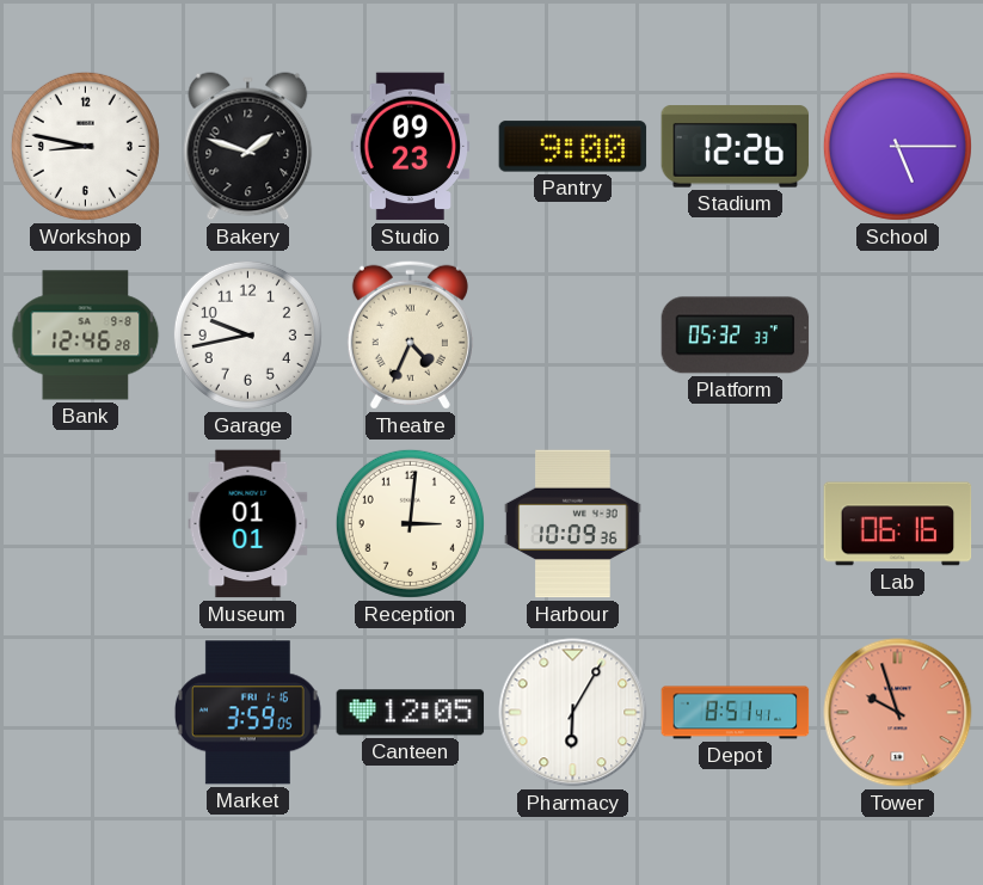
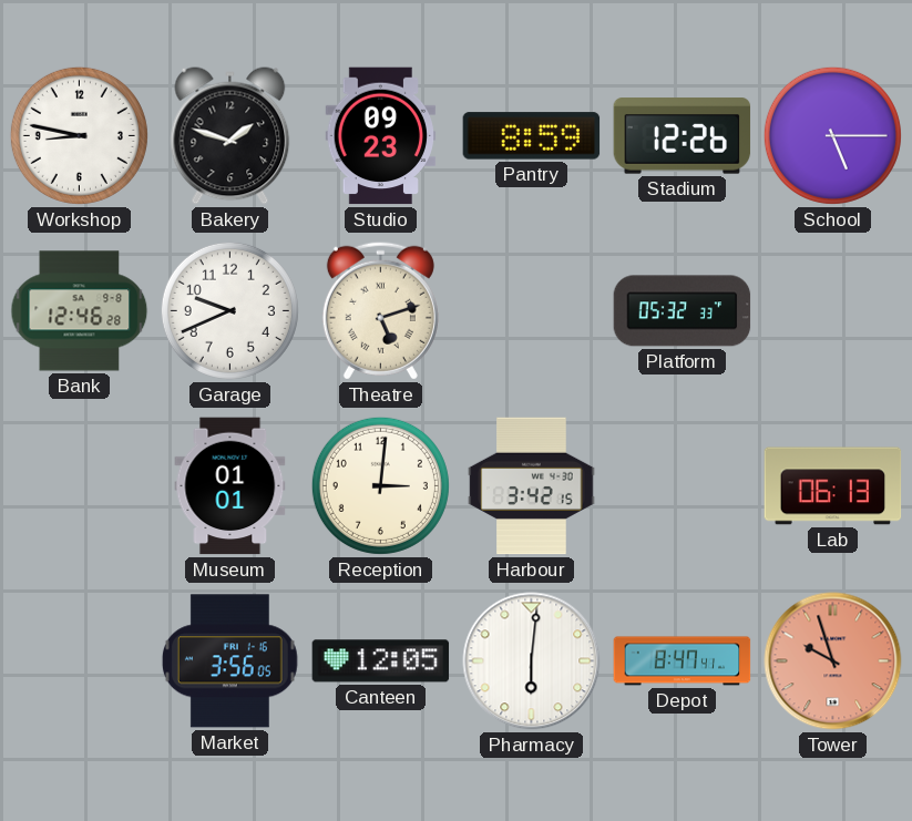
Pantry: 9:00 -> 8:59
Garage: 9:43 -> 9:41
Theatre: 4:34 -> 5:12
Harbour: 10:09 -> 3:42
Lab: 06:16 -> 06:13
Market: 3:59 -> 3:56
Pharmacy: 6:05 -> 6:01
Depot: 8:51 -> 8:47
